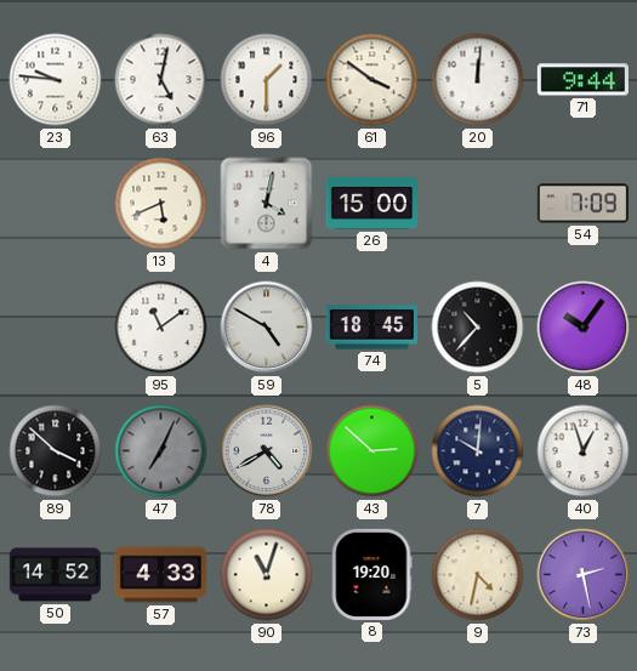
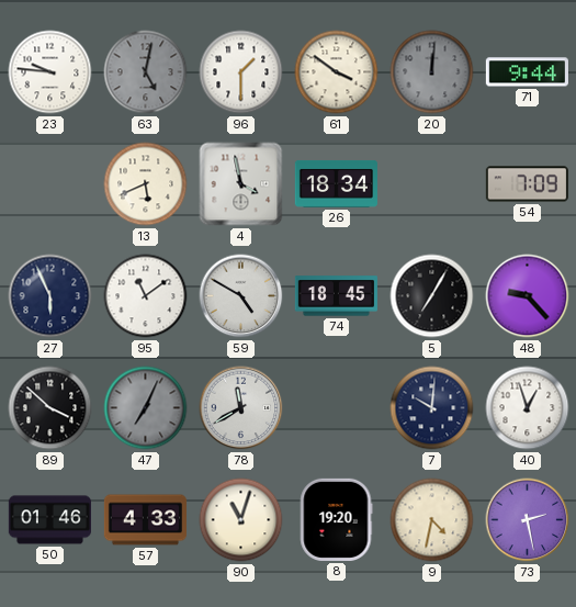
63 dial: white -> grey
20 dial: white -> grey
4: 4:02 -> 3:58
26: 15:00 -> 18:34
27: none -> 5:56
5: 10:37 -> 7:05
48: 10:06 -> 9:23
78: 4:40 -> 11:40
43: 2:52 -> none
50: 14:52 -> 01:46
